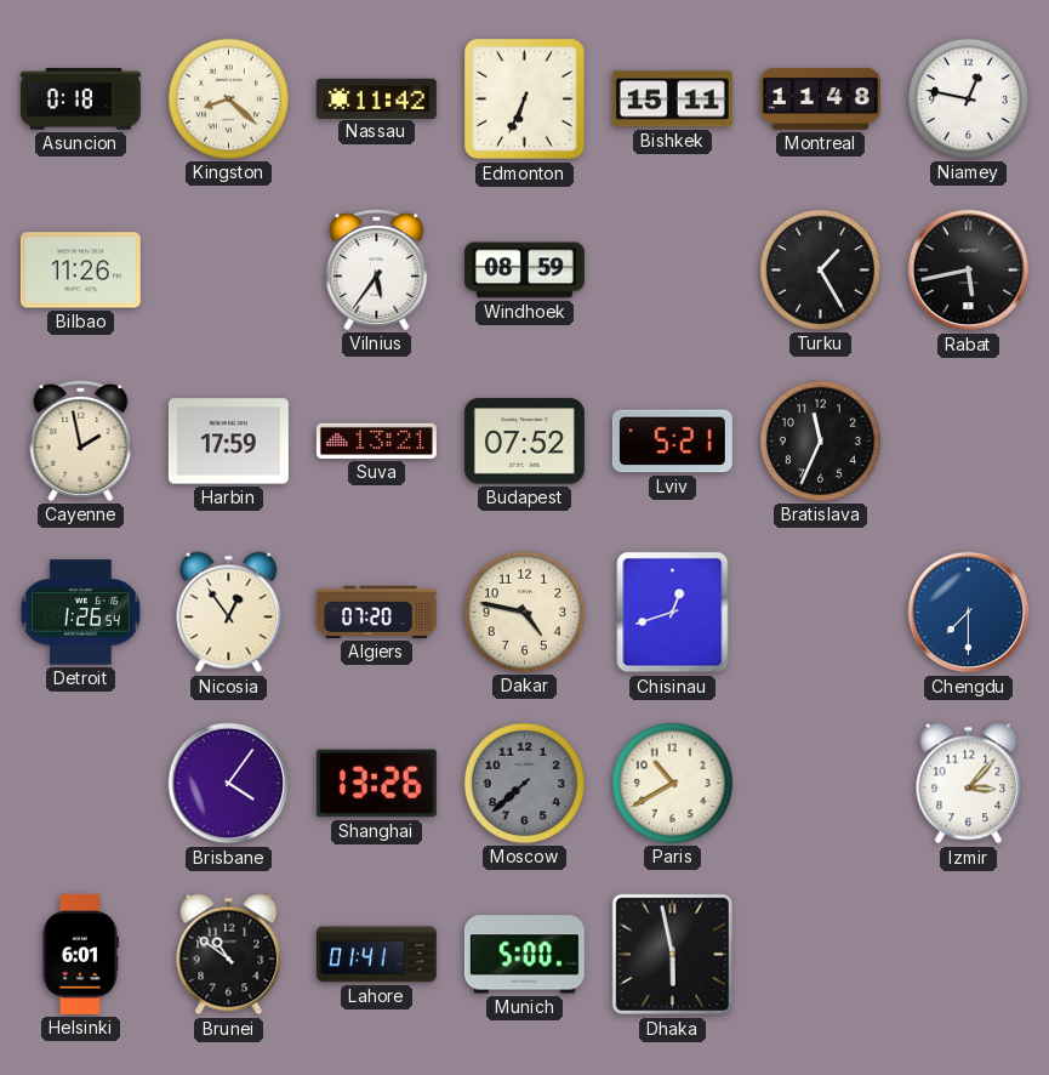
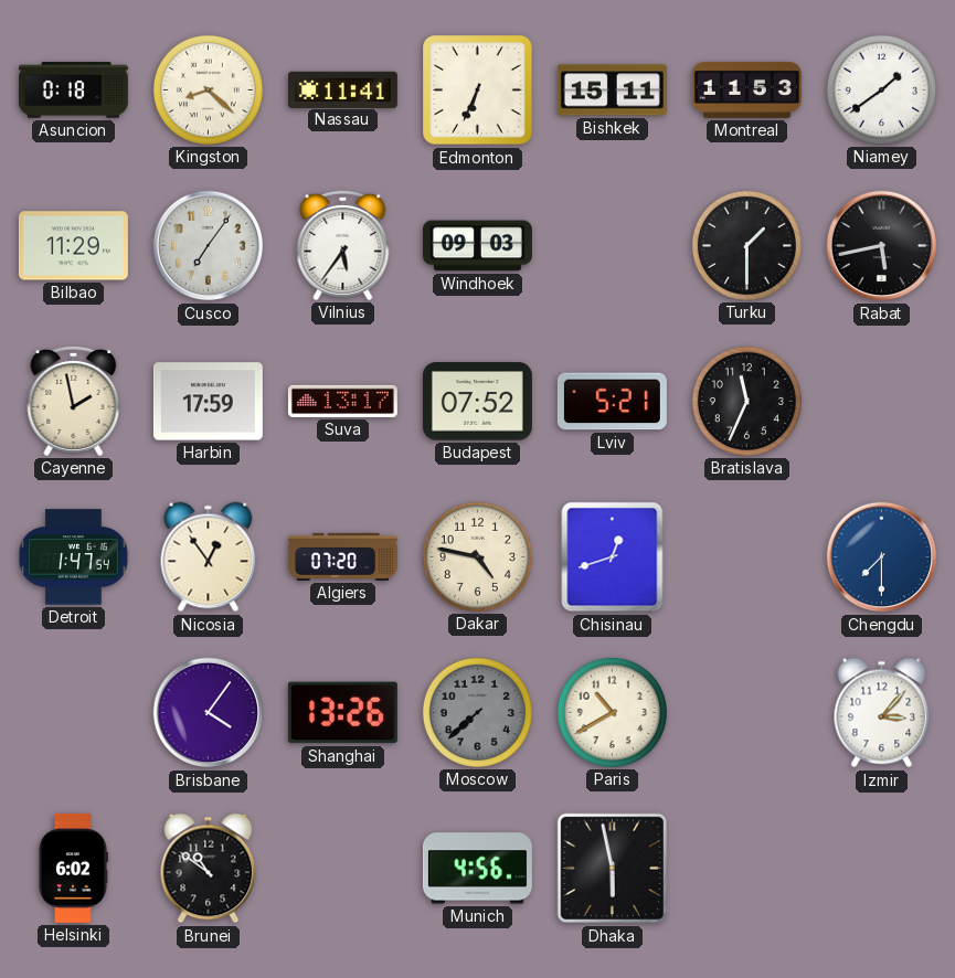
Nassau: 11:42 -> 11:41
Montreal: 11:48 -> 11:53
Niamey: 12:47 -> 1:39
Bilbao: 11:26 -> 11:29
Cusco: none -> 7:06
Windhoek: 08:59 -> 09:03
Turku: 1:25 -> 1:30
Suva: 13:21 -> 13:17
Detroit: 1:26 -> 1:47
Helsinki: 6:01 -> 6:02
Lahore: 01:41 -> none
Munich: 5:00 -> 4:56
